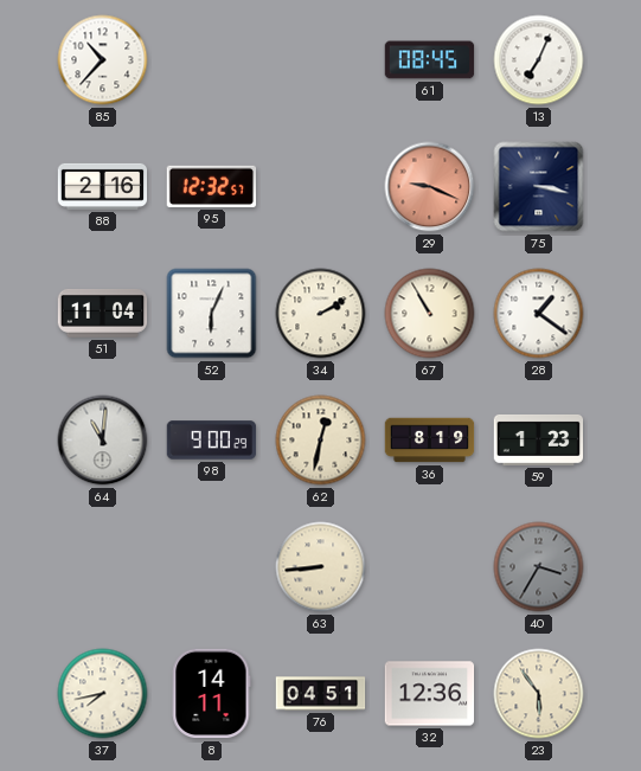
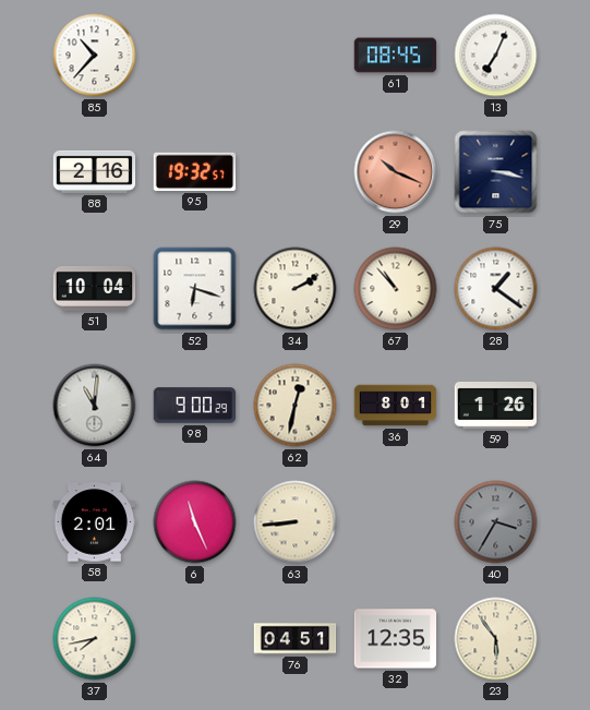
95: 12:32 -> 19:32
29: 9:19 -> 10:19
51: 11:04 -> 10:04
52: 6:04 -> 6:18
67: 10:55 -> 10:53
36: 8:19 -> 8:01
59: 1:23 -> 1:26
58: none -> 2:01
6: none -> 11:26
8: 14:11 -> none
32: 12:36 -> 12:35
